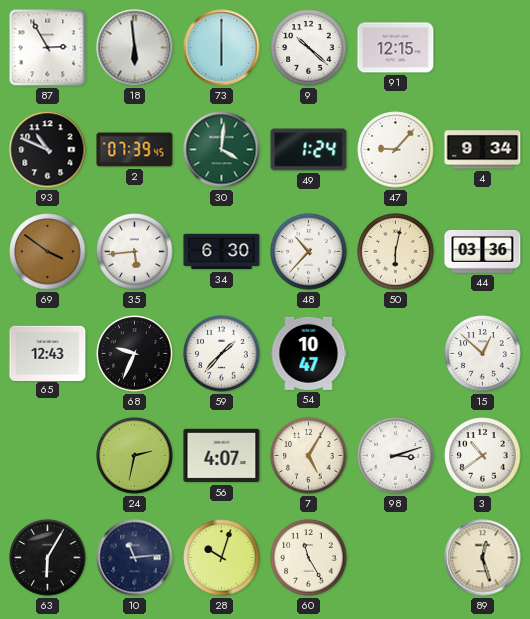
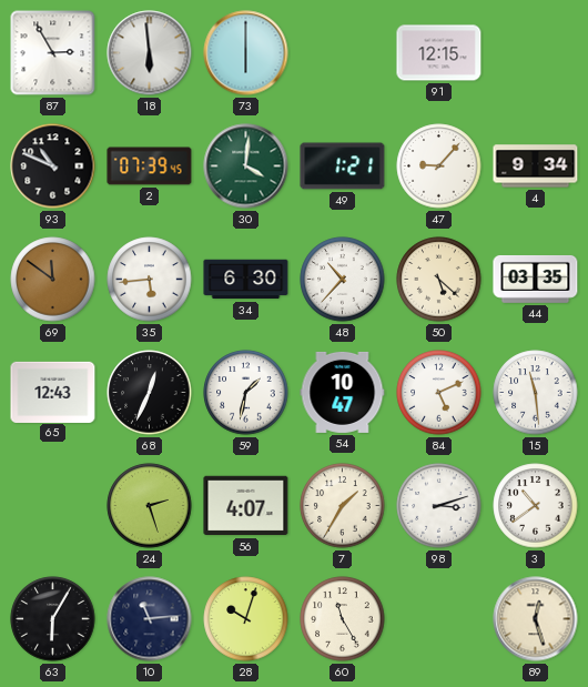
9: 10:22 -> none
49: 1:24 -> 1:21
69: 3:51 -> 11:51
50: 6:02 -> 5:22
44: 03:36 -> 03:35
68: 9:34 -> 12:34
59: 1:37 -> 1:32
84: none -> 5:11
15: 12:52 -> 11:29
24: 2:32 -> 2:27
7: 5:05 -> 1:35
